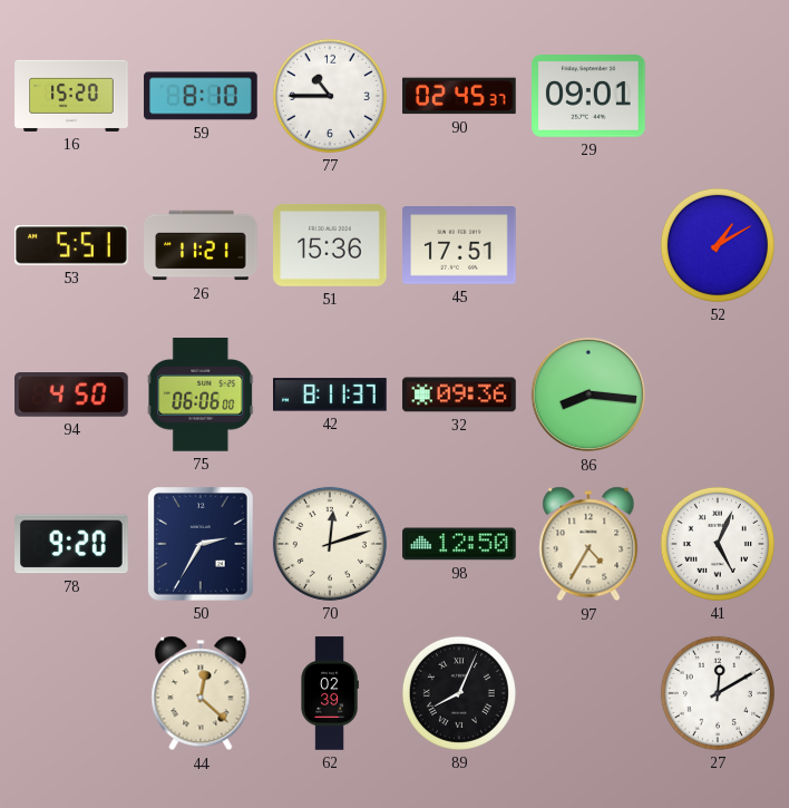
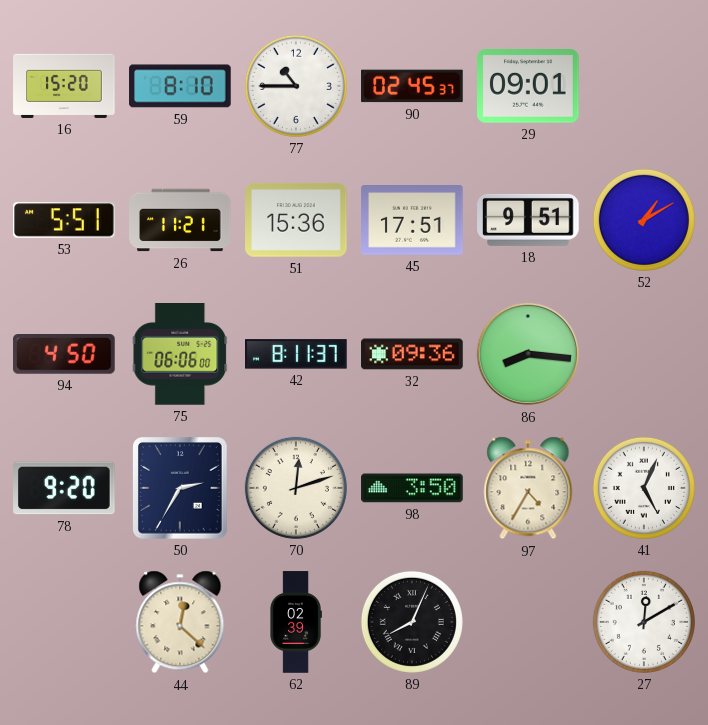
18: none -> 9:51
98: 12:50 -> 3:50
